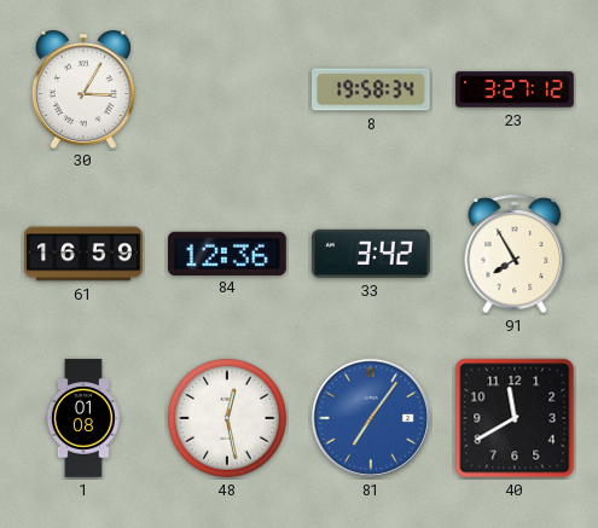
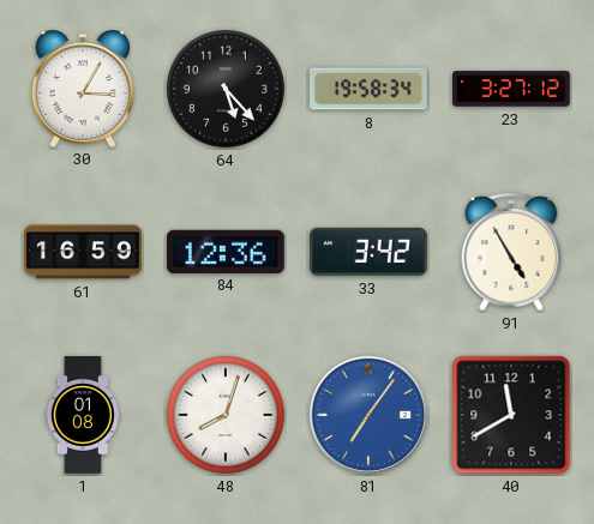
64: none -> 5:23
91: 7:55 -> 4:55
48: 12:28 -> 8:03
